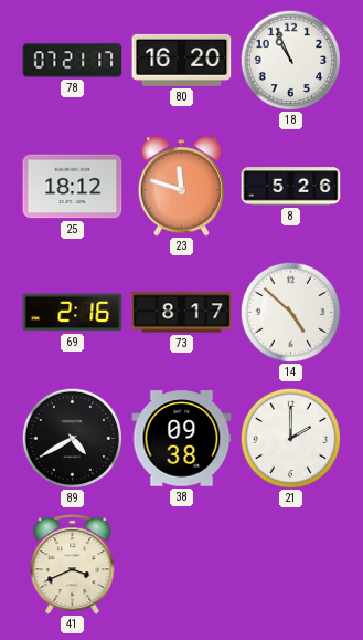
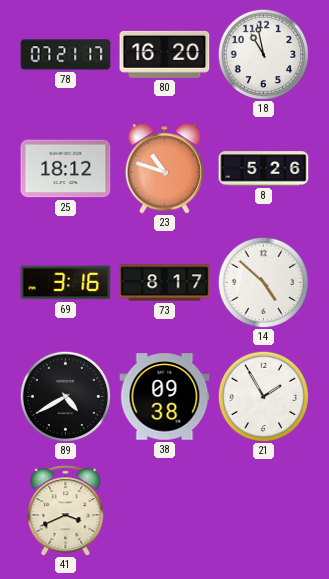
18: 10:56 -> 10:58
23: 11:48 -> 10:48
69: 2:16 -> 3:16
21: 2:00 -> 1:55
